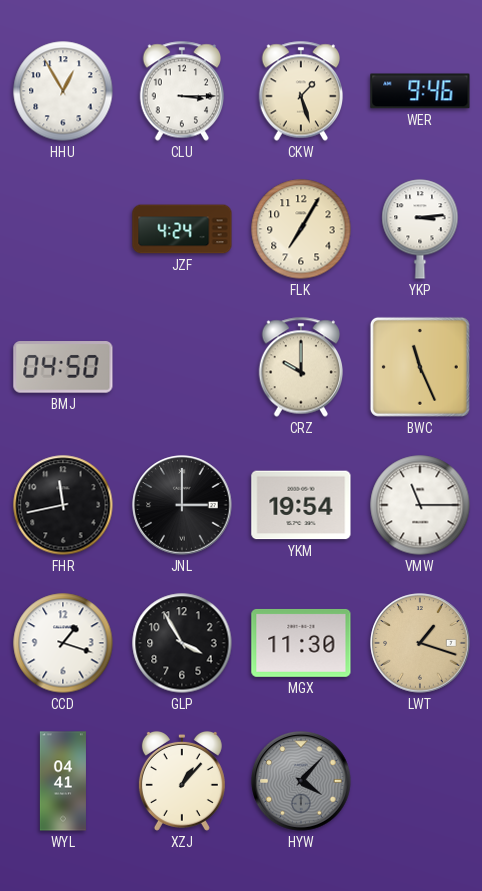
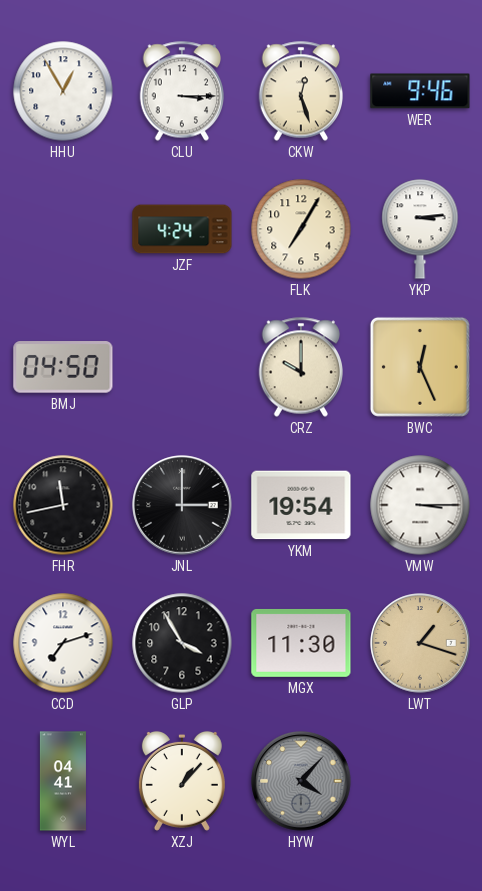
CKW: 1:27 -> 12:27
BWC: 11:26 -> 12:26
VMW: 11:15 -> 3:15
CCD: 1:18 -> 7:12
